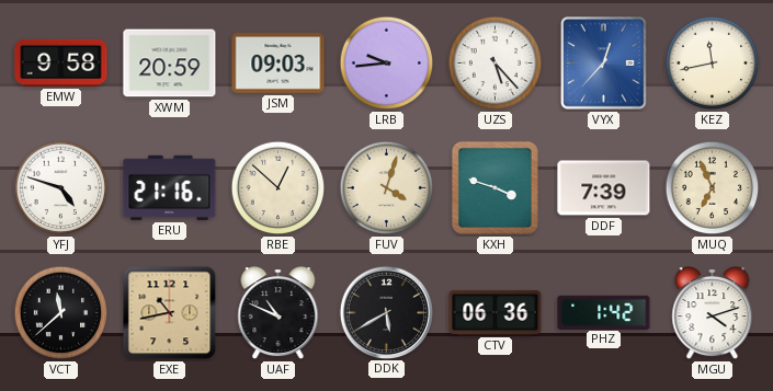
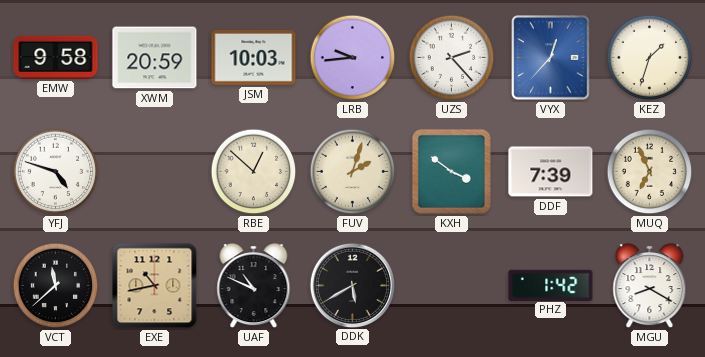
JSM: 09:03 -> 10:03
UZS: 5:23 -> 2:23
KEZ: 11:43 -> 1:33
ERU: 21:16 -> none
FUV: 4:03 -> 2:03
KXH: 3:48 -> 3:51
CTV: 06:36 -> none
MGU: 4:12 -> 8:20
